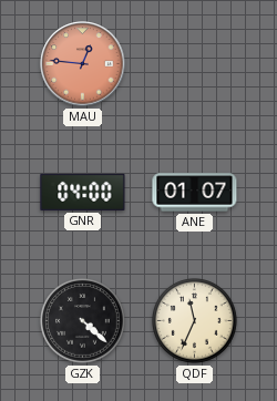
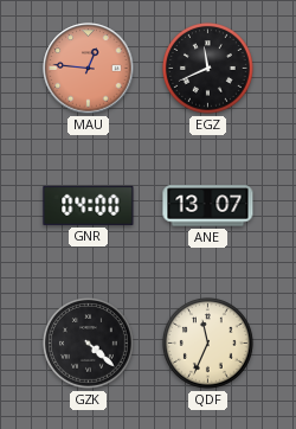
EGZ: none -> 11:41
ANE: 01:07 -> 13:07
